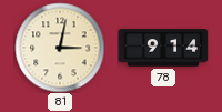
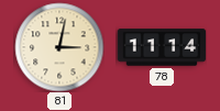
78: 9:14 -> 11:14
